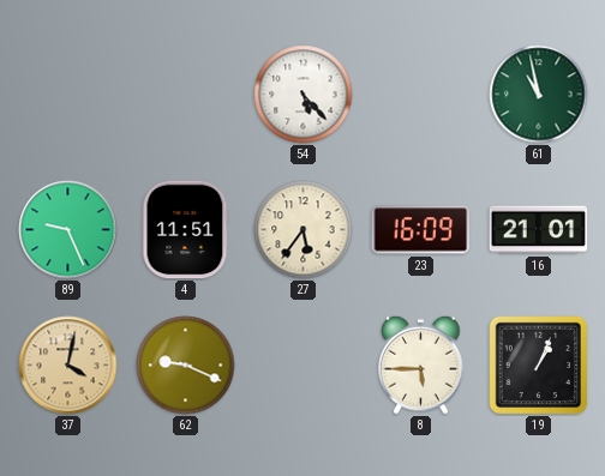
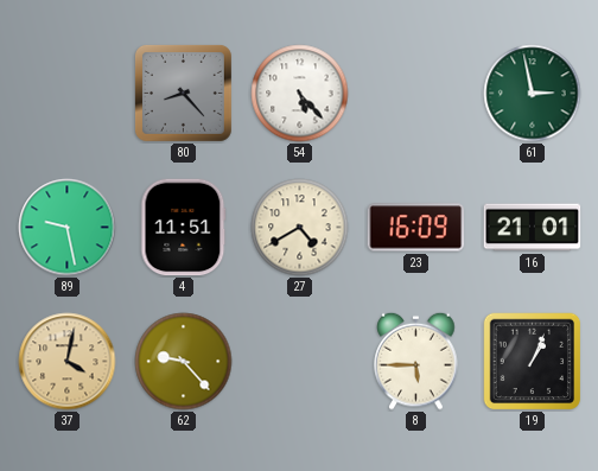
80: none -> 8:23
61: 10:58 -> 2:58
89: 9:26 -> 9:28
27: 5:36 -> 4:40
62: 9:19 -> 9:23
